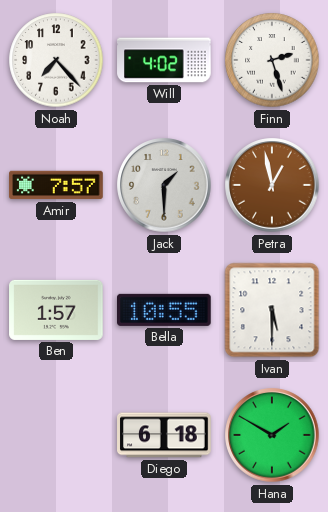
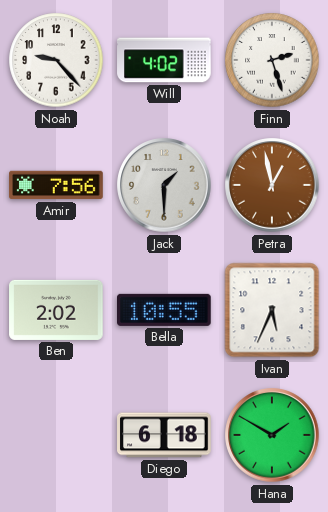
Noah: 7:23 -> 9:23
Amir: 7:57 -> 7:56
Ben: 1:57 -> 2:02
Ivan: 5:30 -> 5:34
